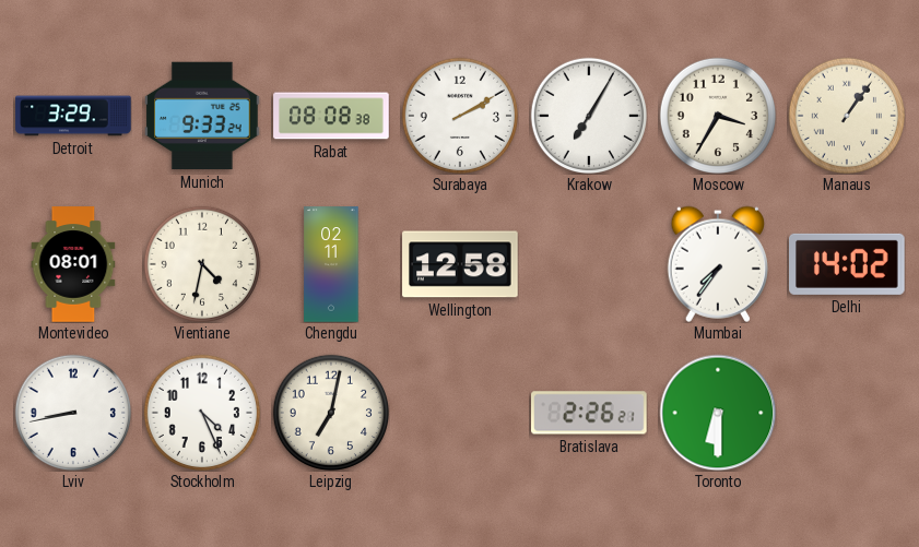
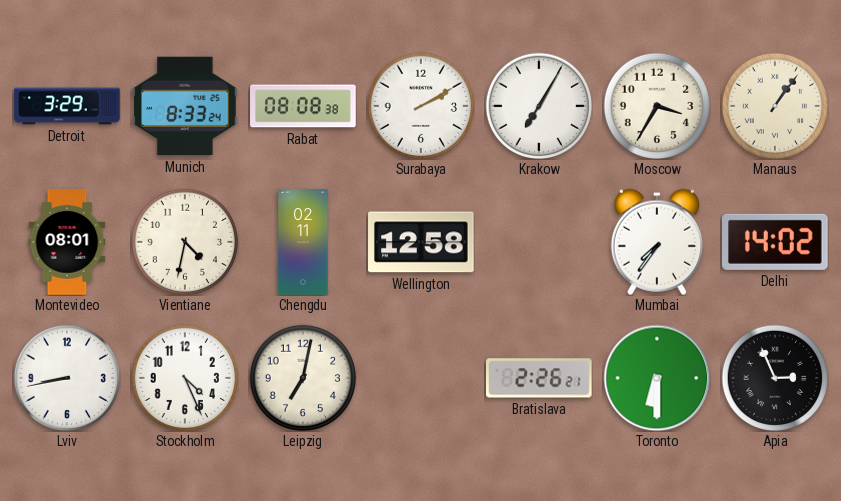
Munich: 9:33 -> 8:33
Apia: none -> 2:56
